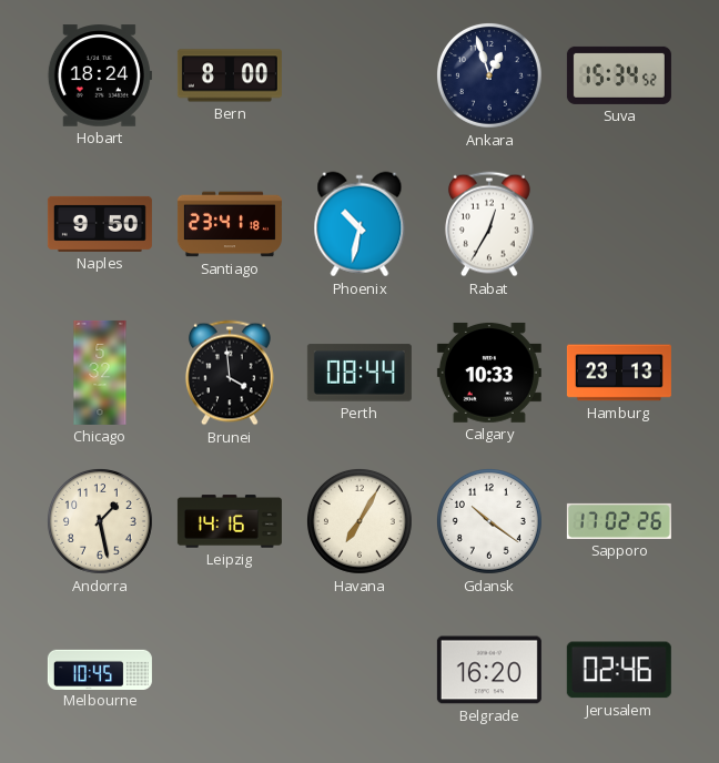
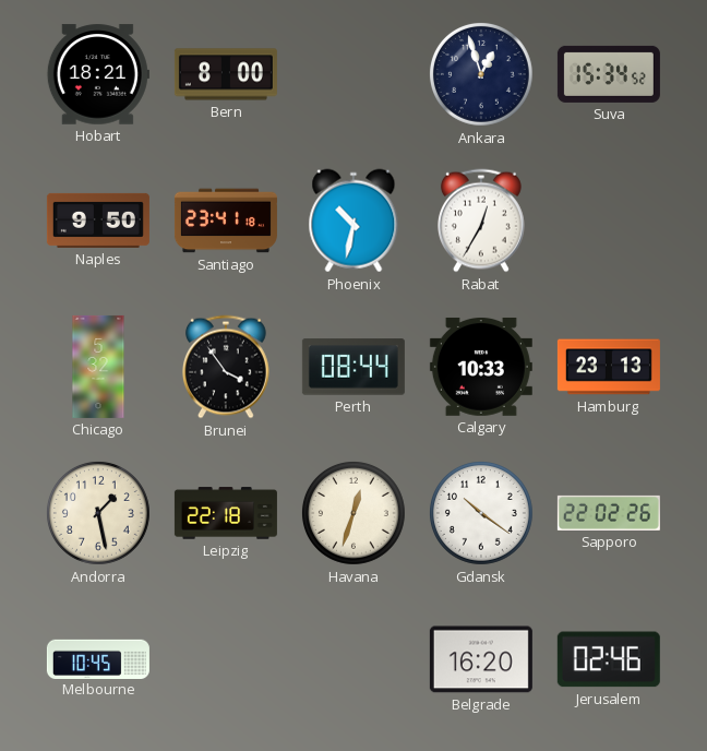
Hobart: 18:24 -> 18:21
Brunei: 3:59 -> 3:54
Leipzig: 14:16 -> 22:18
Havana: 7:05 -> 12:33
Sapporo: 17:02 -> 22:02
